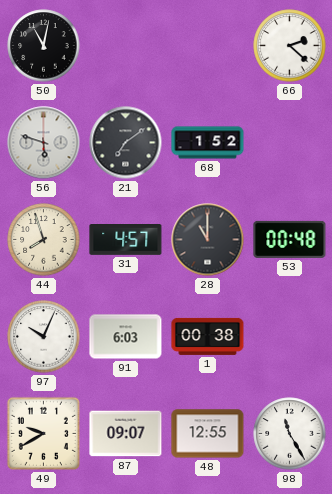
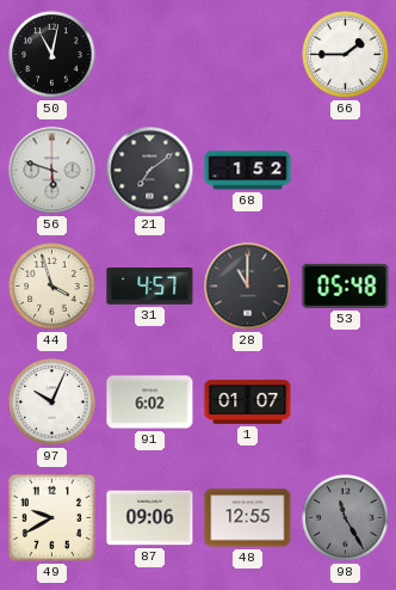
66: 2:22 -> 1:45
44: 7:57 -> 3:57
53: 00:48 -> 05:48
91: 6:03 -> 6:02
1: 00:38 -> 01:07
87: 09:07 -> 09:06
98 dial: white -> grey
